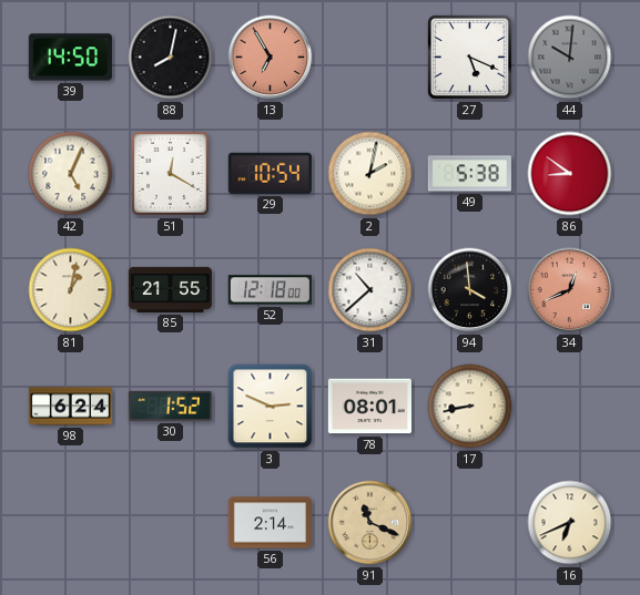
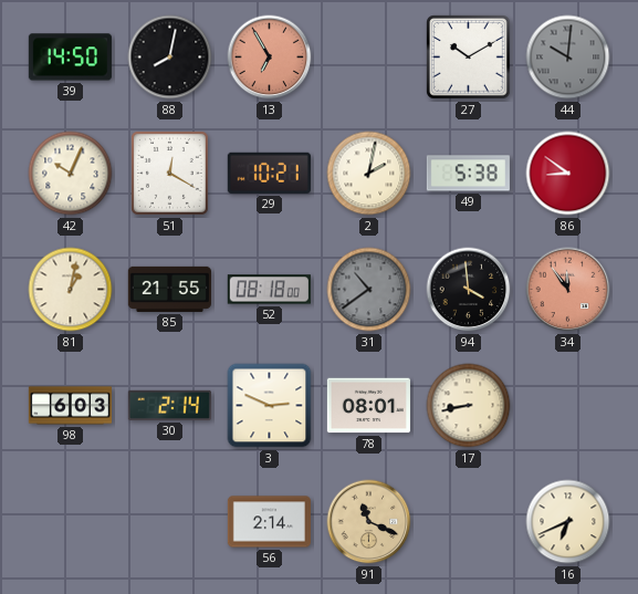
27: 5:19 -> 10:10
42: 5:04 -> 10:04
29: 10:54 -> 10:21
52: 12:18 -> 08:18
31: 10:38 -> 10:39
31 dial: white -> grey
34: 12:41 -> 11:54
98: 6:24 -> 6:03
30: 1:52 -> 2:14
